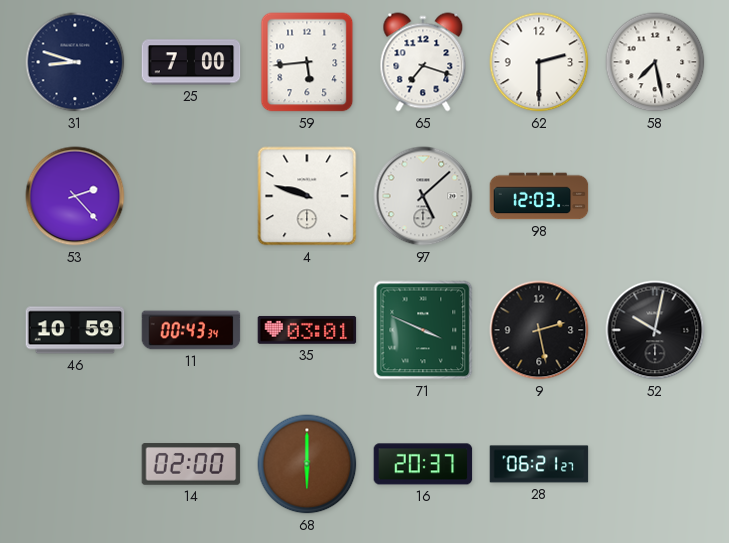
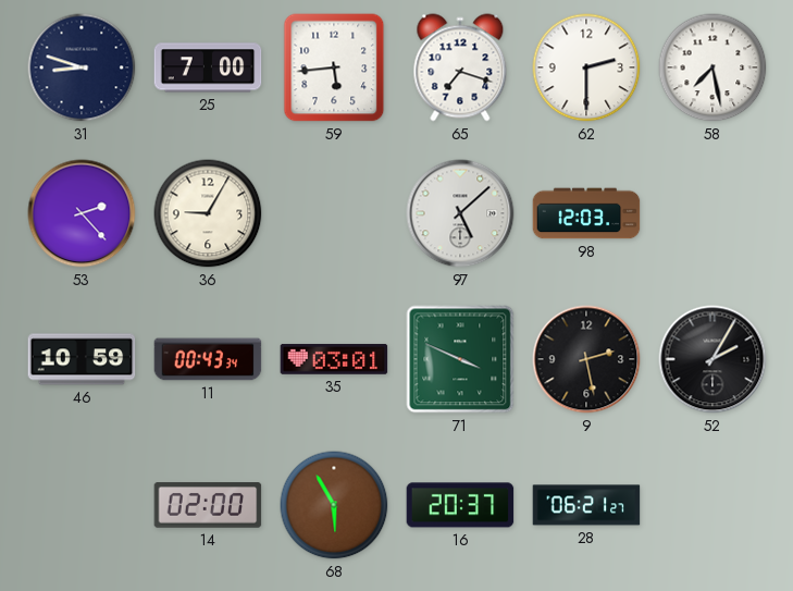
36: none -> 9:05
4: 9:48 -> none
52: 10:02 -> 2:05
68: 6:00 -> 5:55
